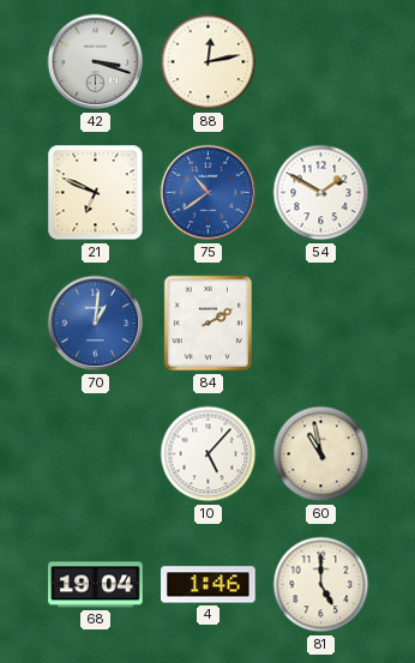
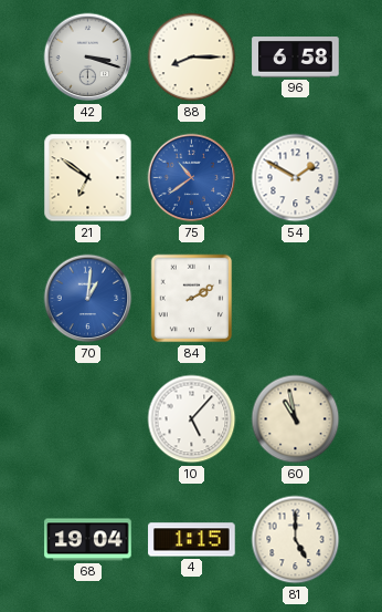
88: 12:13 -> 8:15
96: none -> 6:58
21: 6:49 -> 6:51
4: 1:46 -> 1:15
